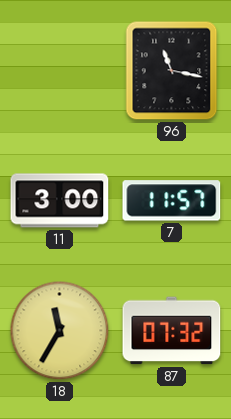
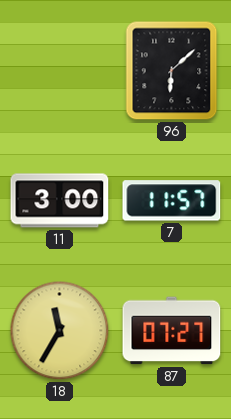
96: 11:17 -> 6:08
87: 07:32 -> 07:27
